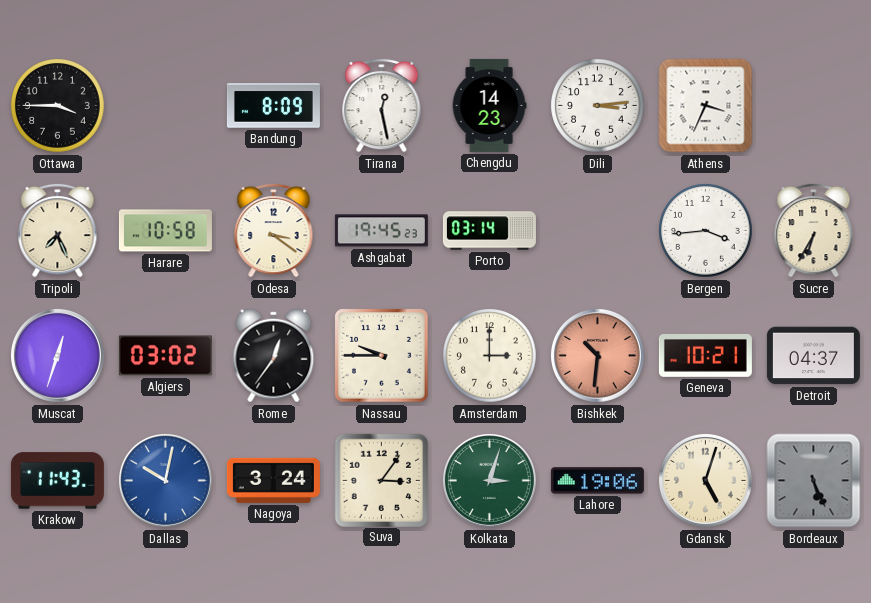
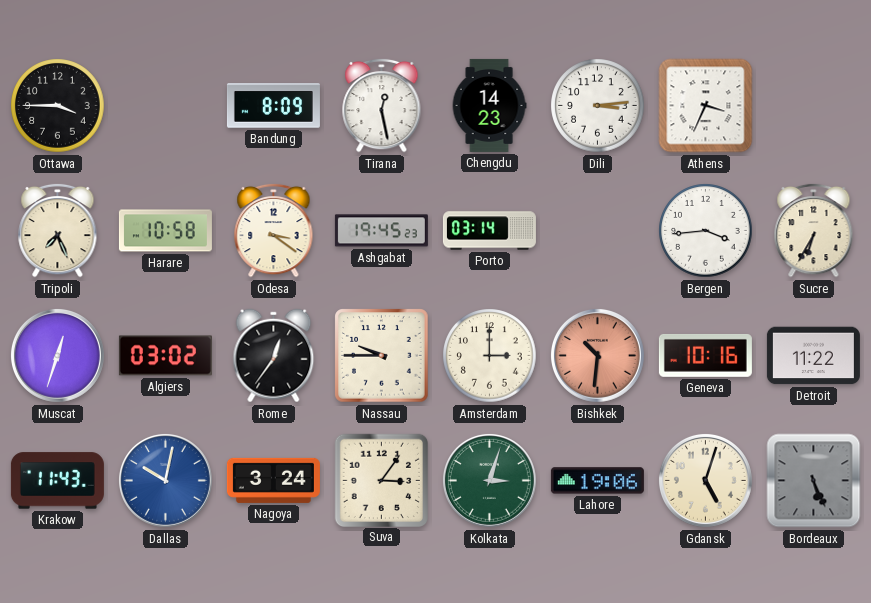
Geneva: 10:21 -> 10:16
Detroit: 04:37 -> 11:22
